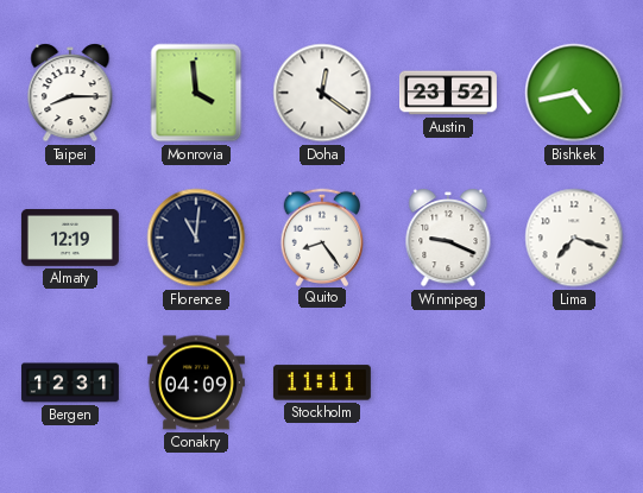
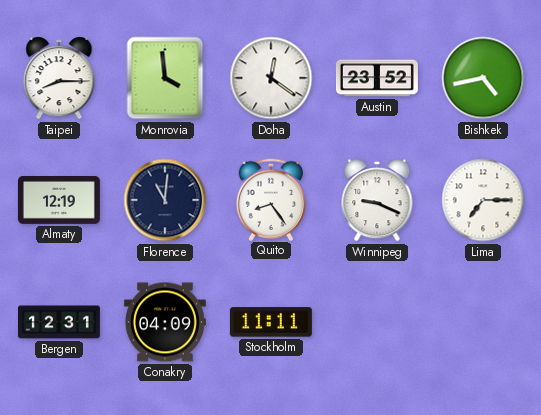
Lima: 7:18 -> 7:15
